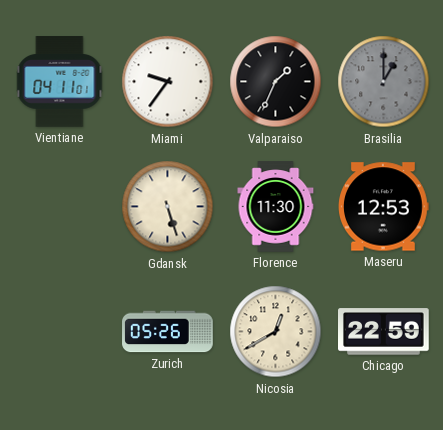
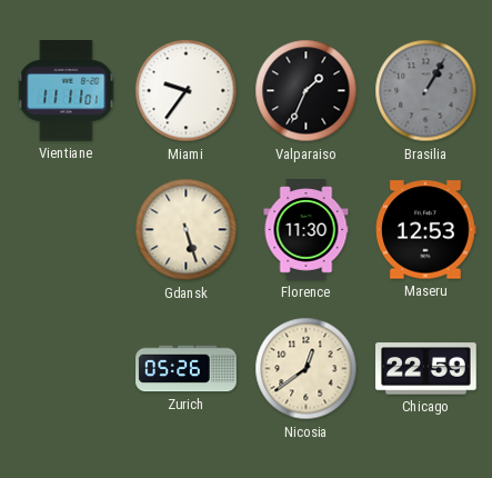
Vientiane: 04:11 -> 11:11
Brasilia: 1:00 -> 1:05
Nicosia: 12:40 -> 12:39
